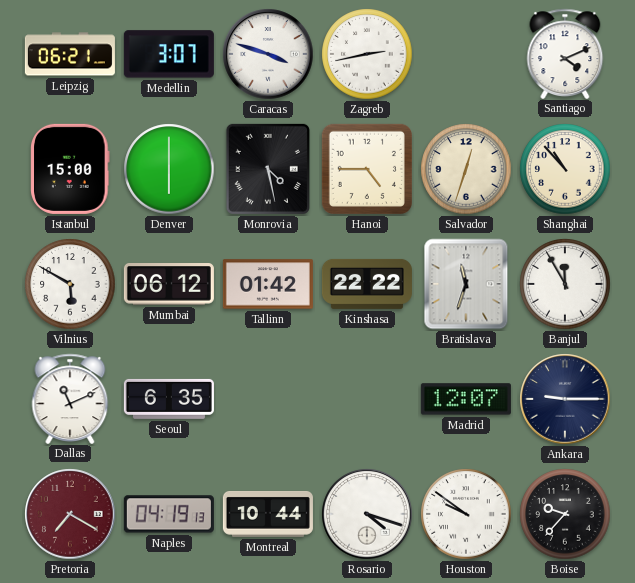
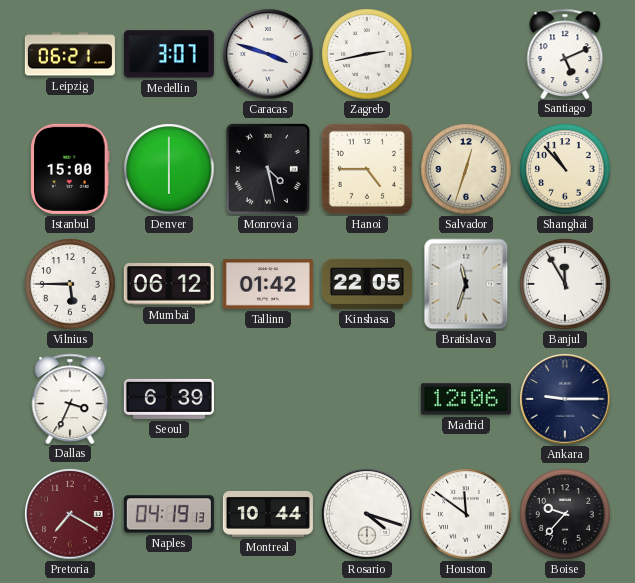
Santiago: 4:11 -> 5:11
Vilnius: 5:50 -> 5:45
Kinshasa: 22:22 -> 22:05
Dallas: 11:11 -> 3:34
Seoul: 6:35 -> 6:39
Madrid: 12:07 -> 12:06
Houston: 9:51 -> 11:51
